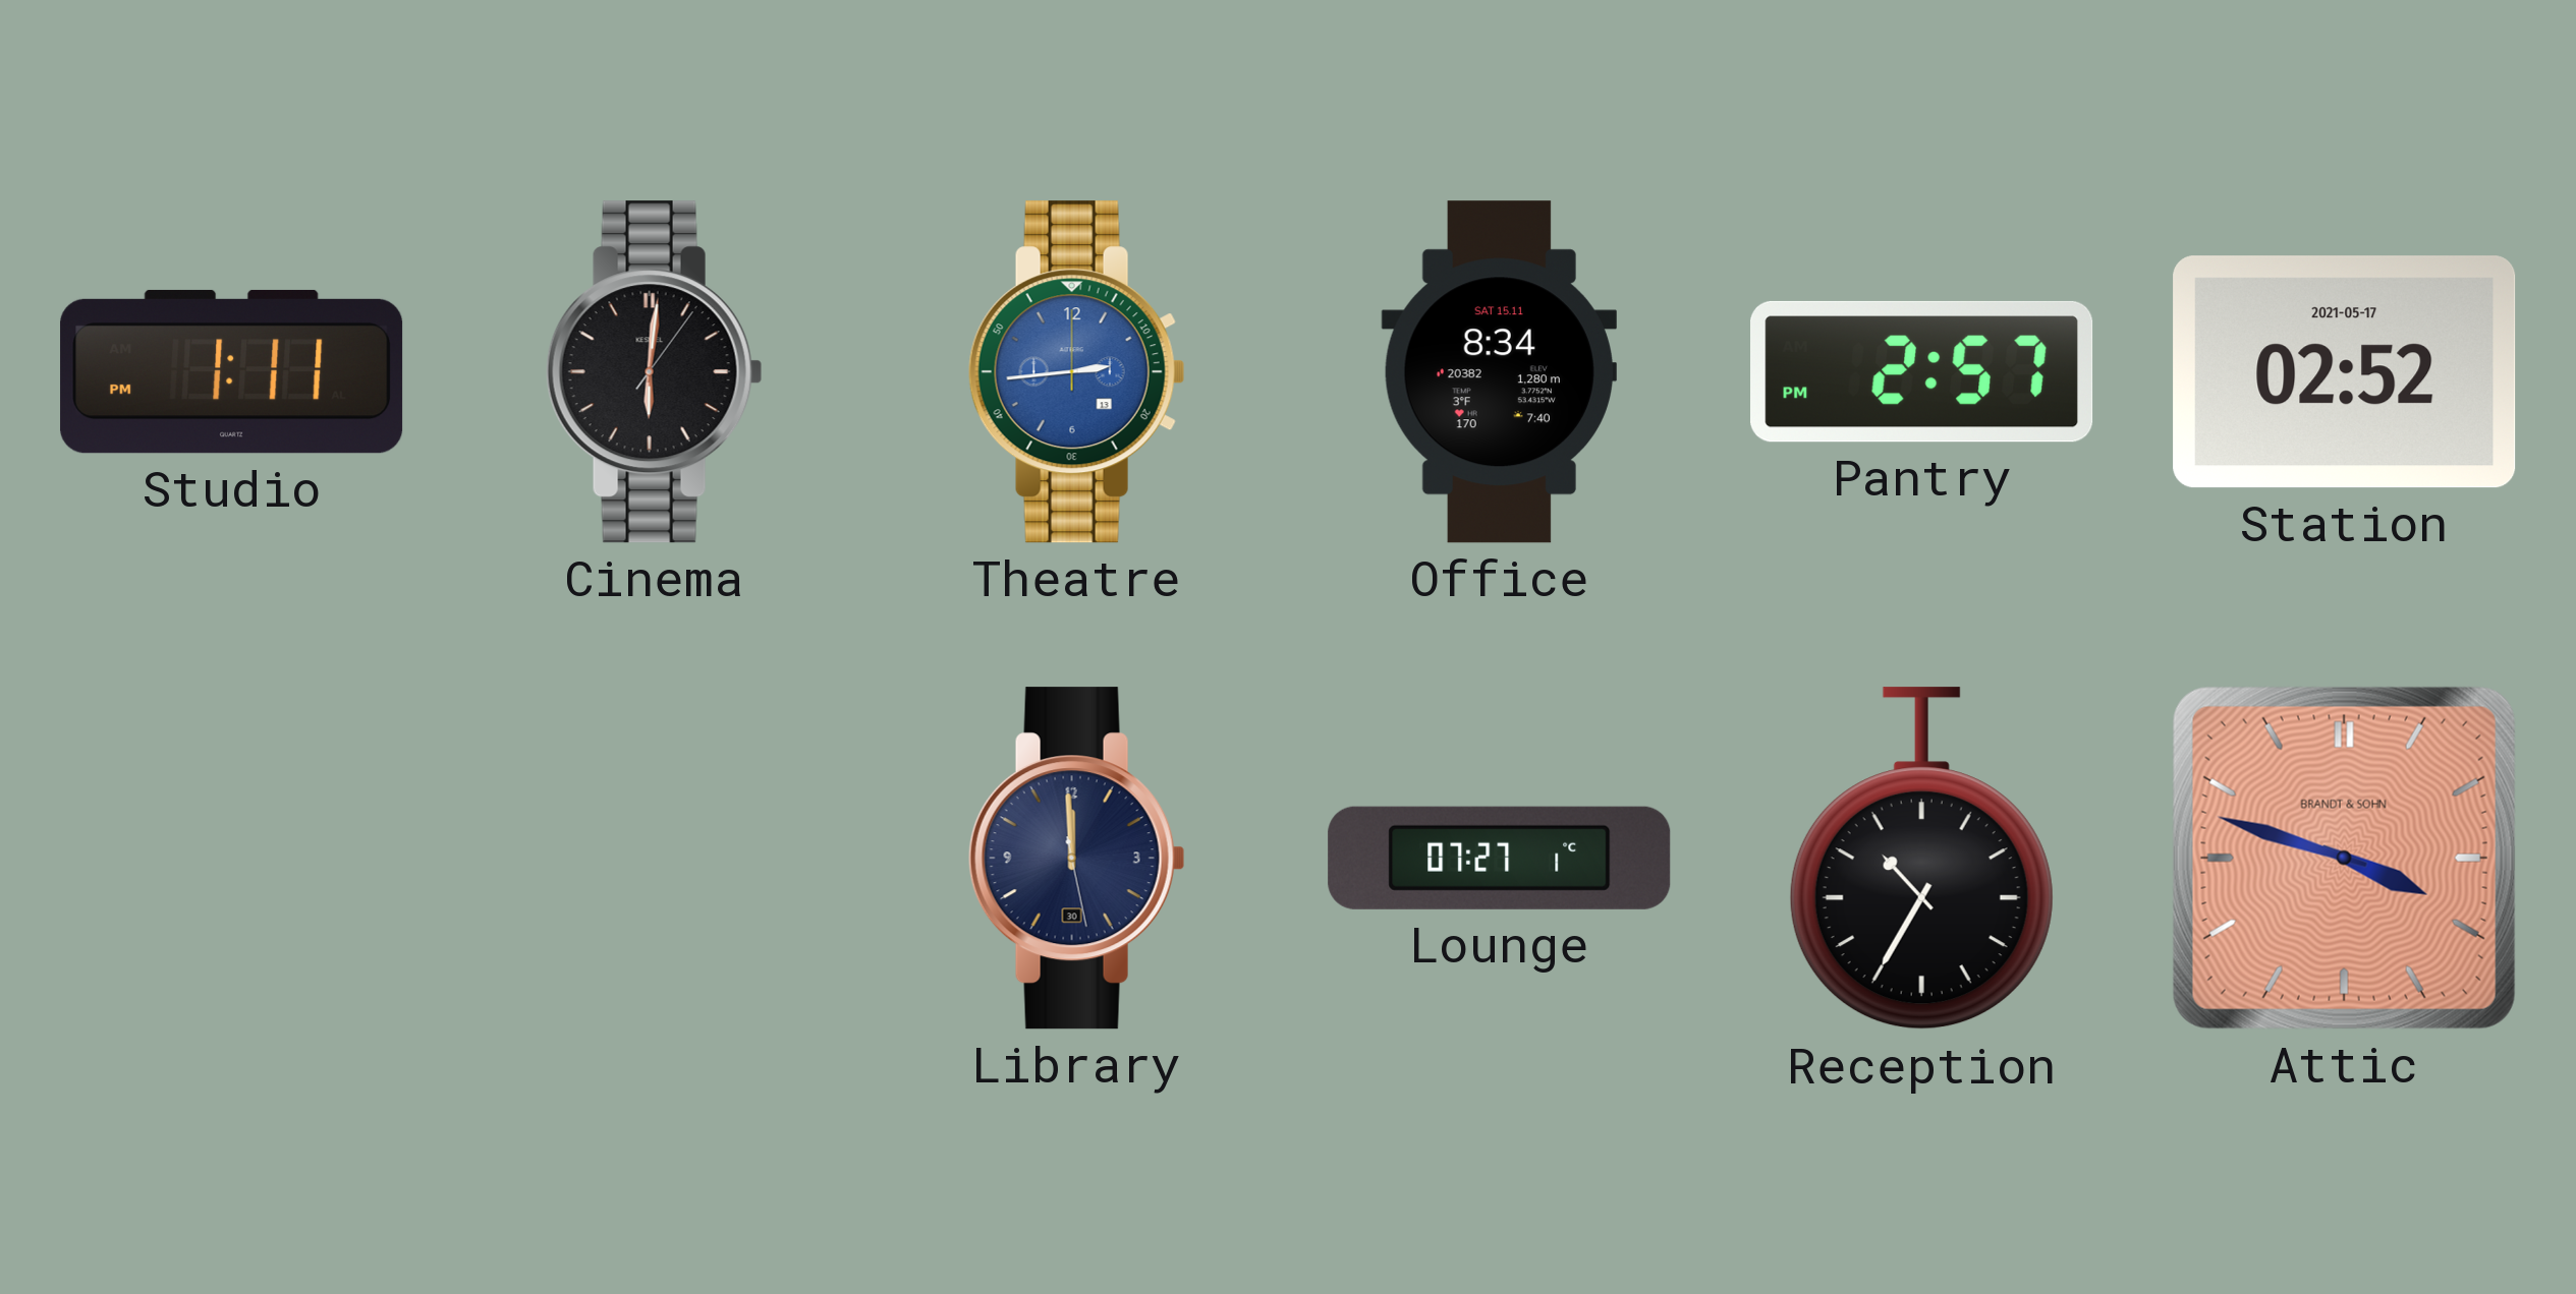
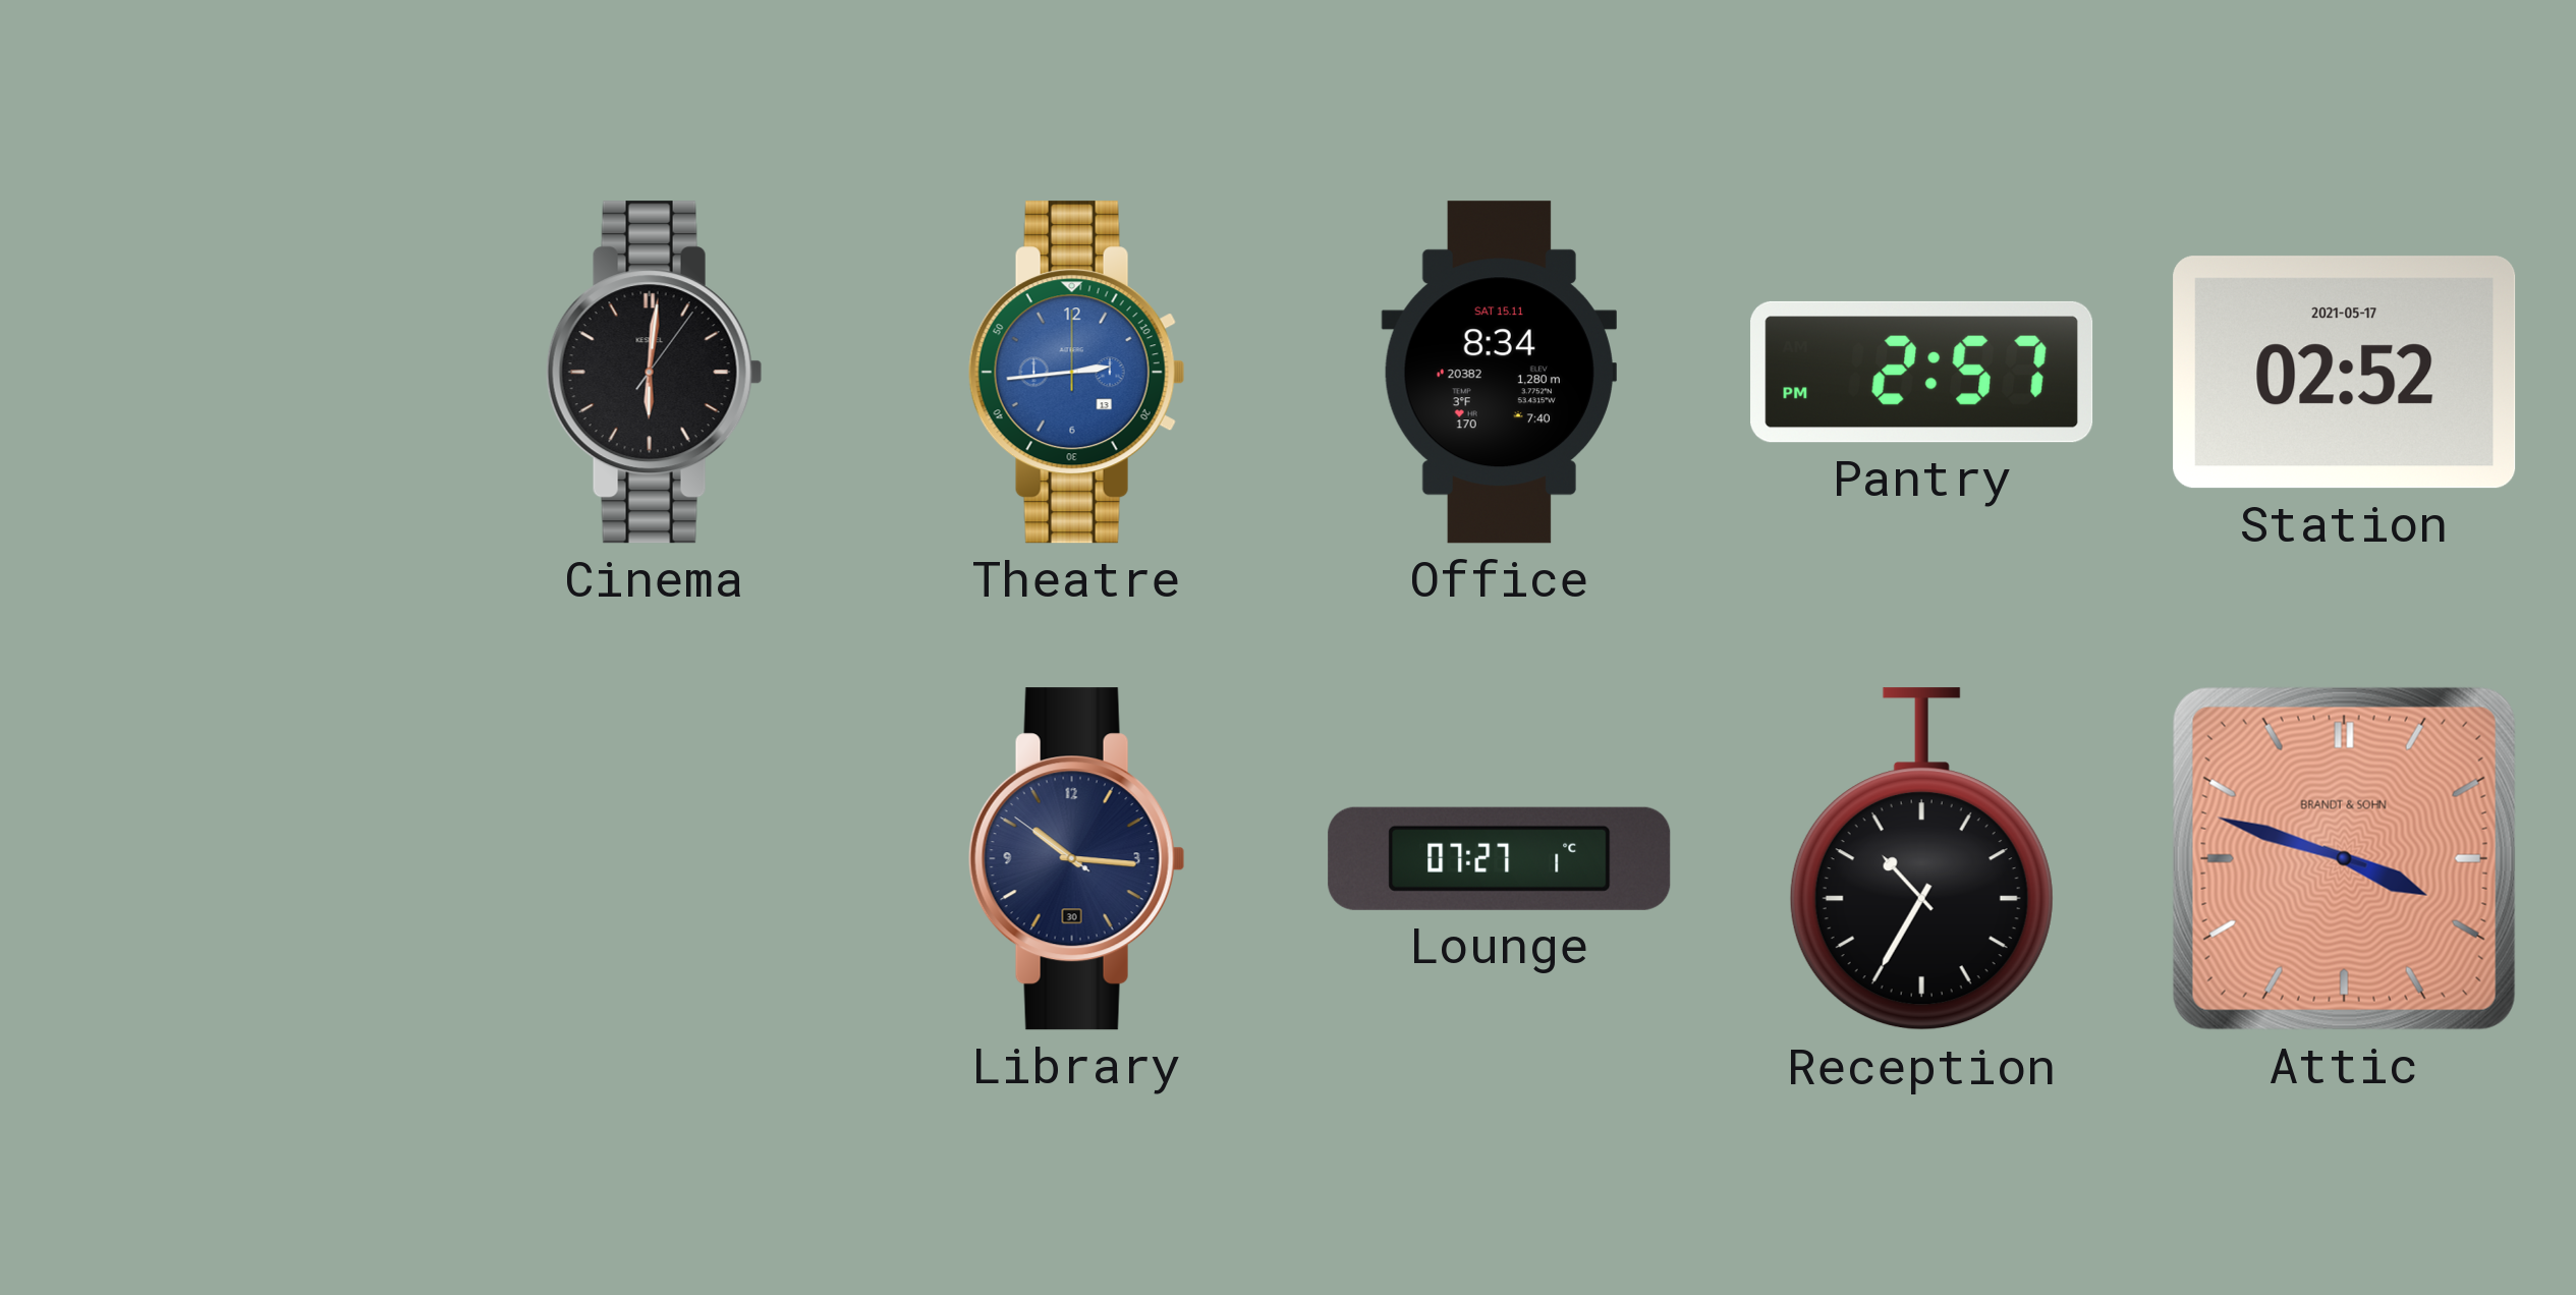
Studio: 1:11 -> none
Library: 11:59 -> 10:15
